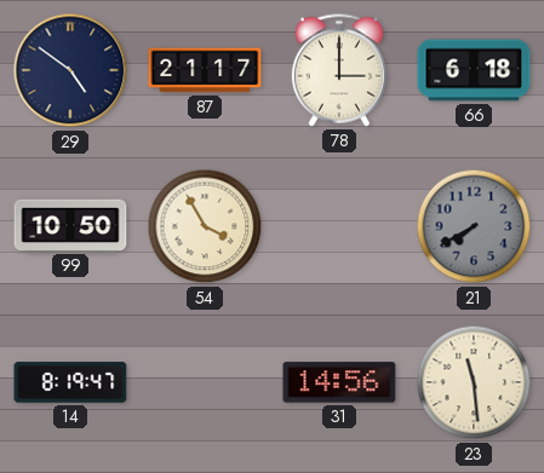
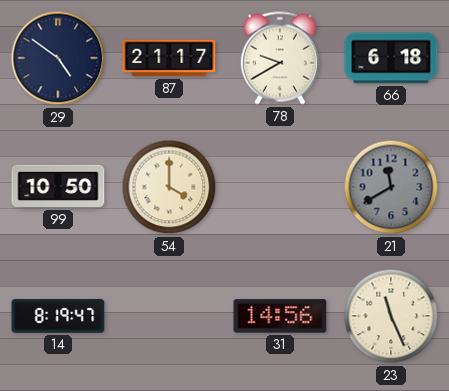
78: 3:00 -> 9:40
54: 3:55 -> 4:00
21: 7:40 -> 11:40
23: 11:29 -> 11:26
